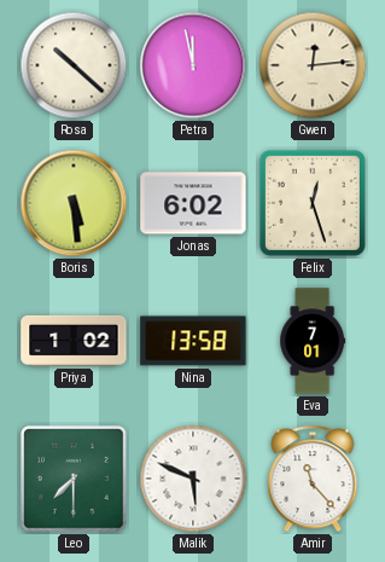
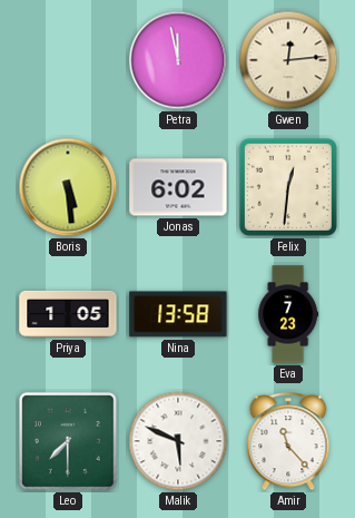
Rosa: 10:22 -> none
Felix: 12:27 -> 12:31
Priya: 1:02 -> 1:05
Eva: 7:01 -> 7:23
